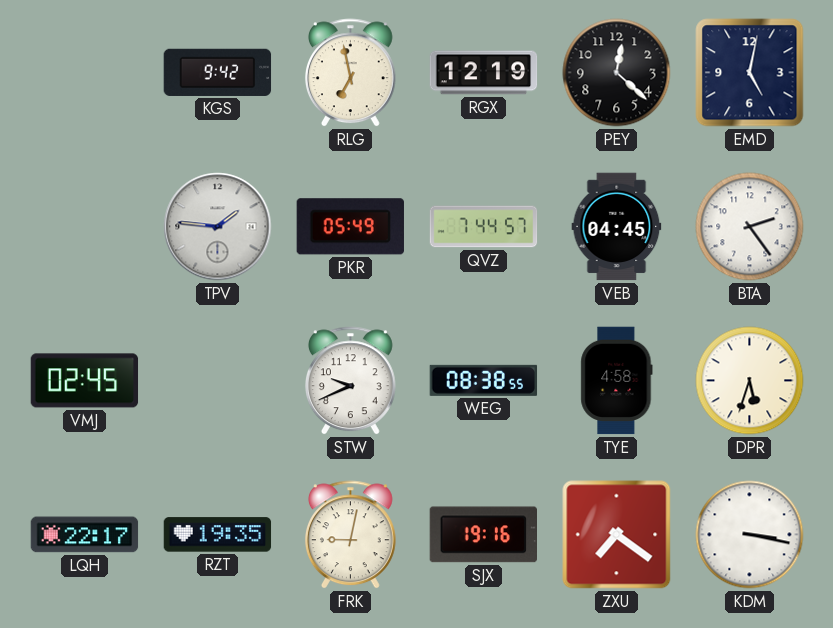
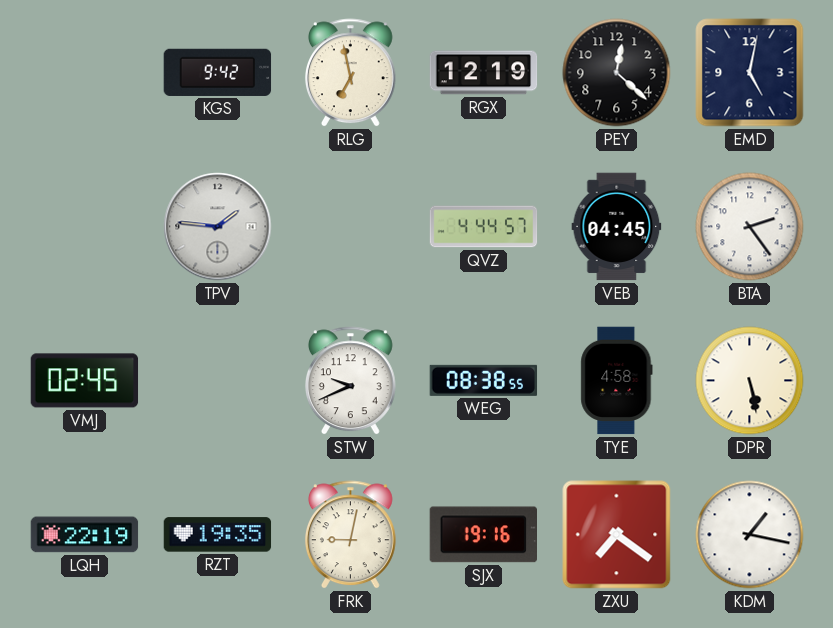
PKR: 05:49 -> none
QVZ: 7:44 -> 4:44
DPR: 5:33 -> 5:28
LQH: 22:17 -> 22:19
KDM: 3:17 -> 1:17
